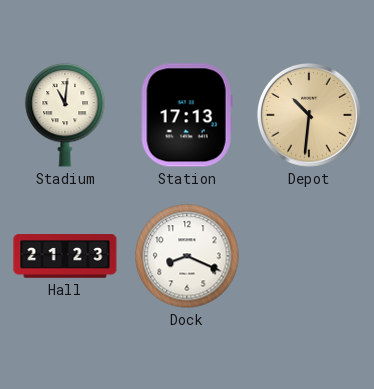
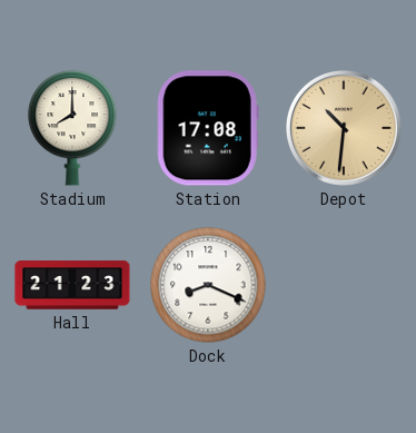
Stadium: 11:01 -> 8:00
Station: 17:13 -> 17:08
